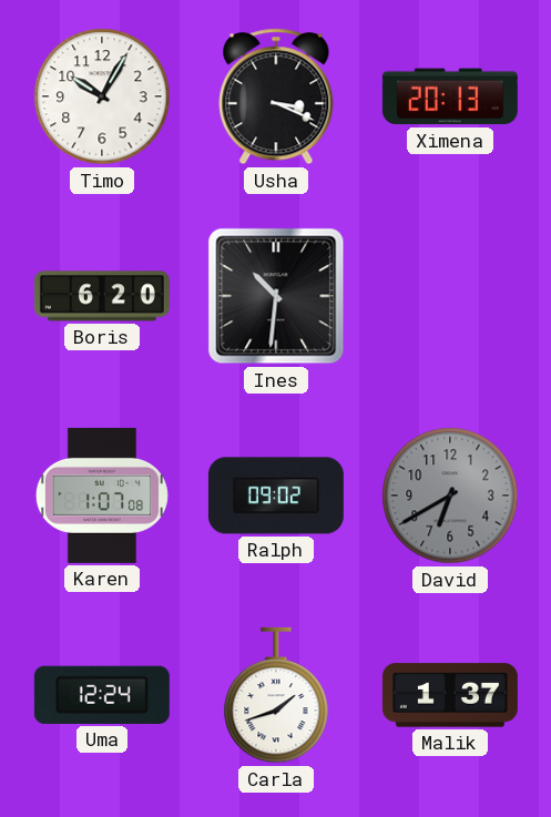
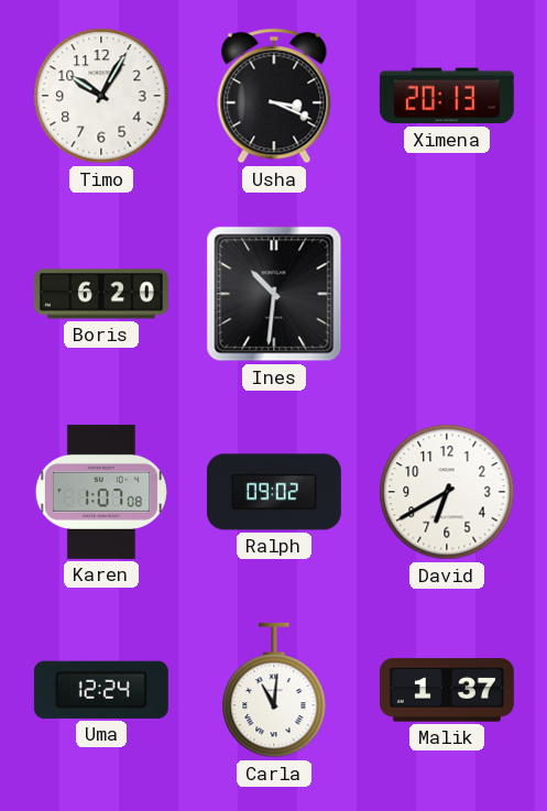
David dial: grey -> white
Carla: 1:42 -> 11:01
